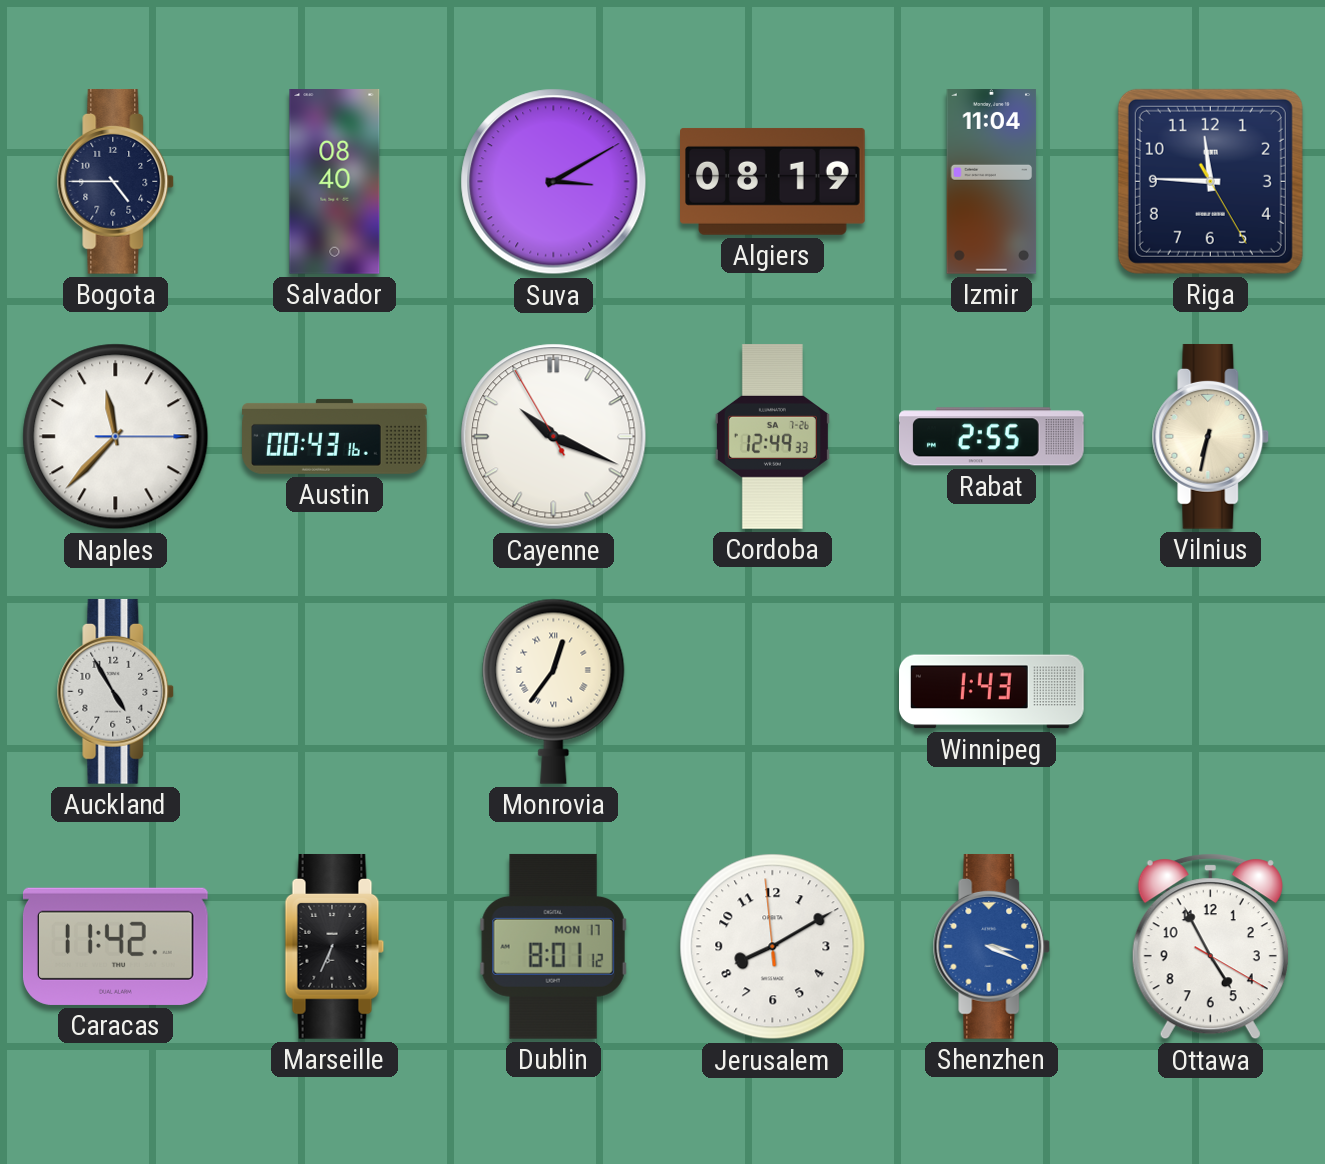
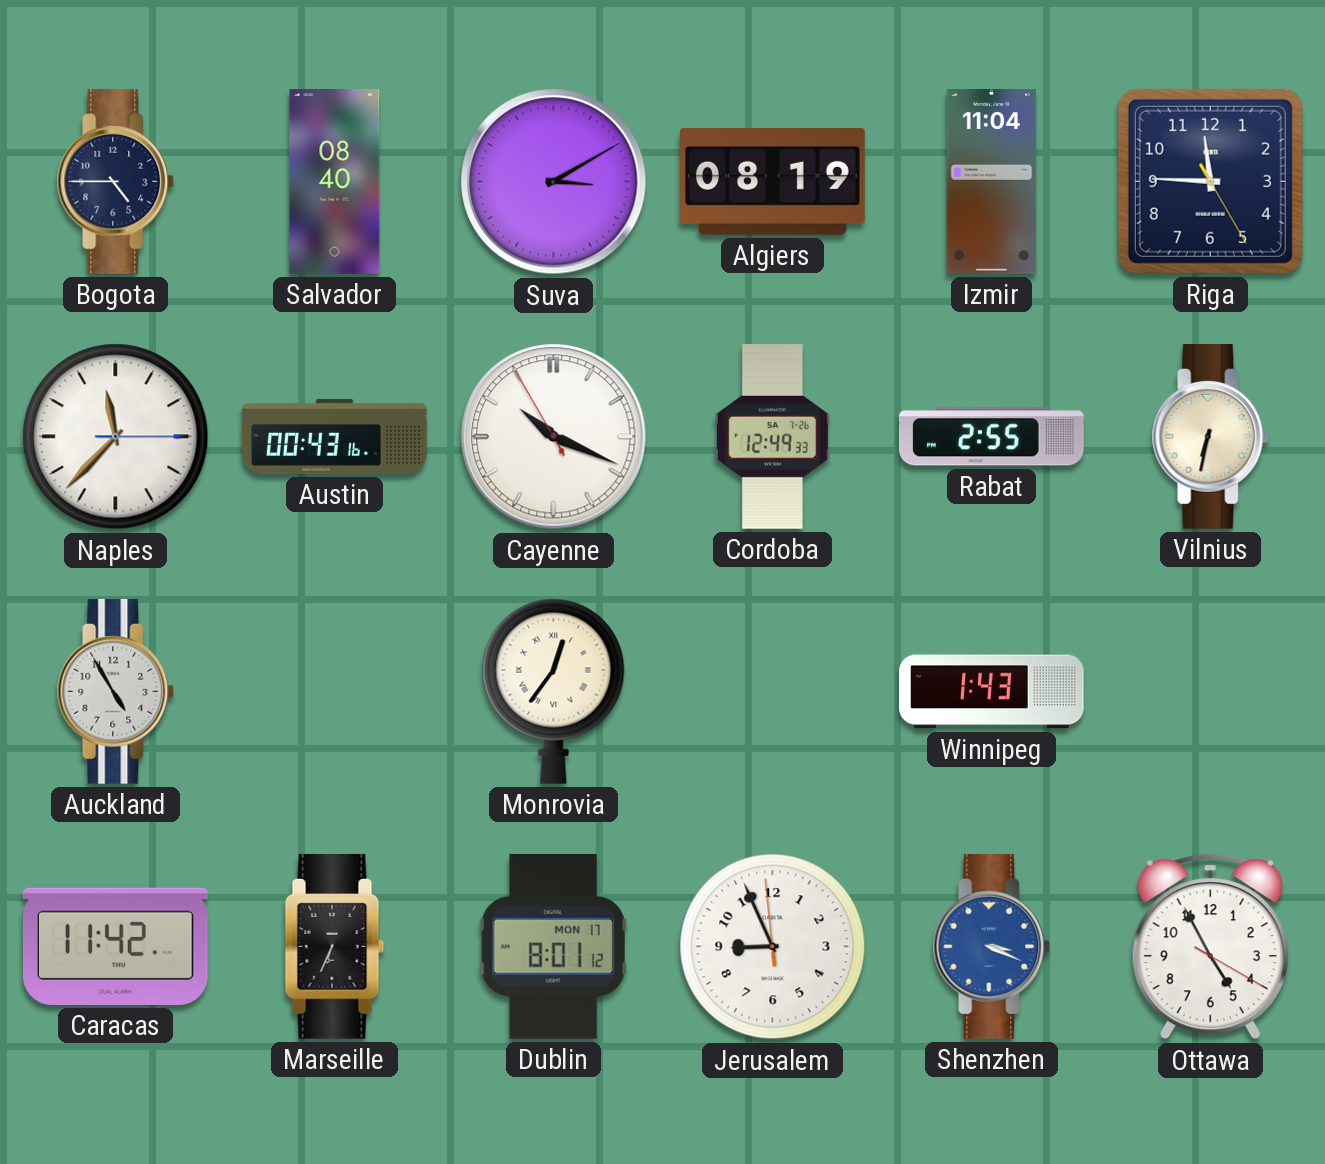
Jerusalem: 8:09 -> 8:55
